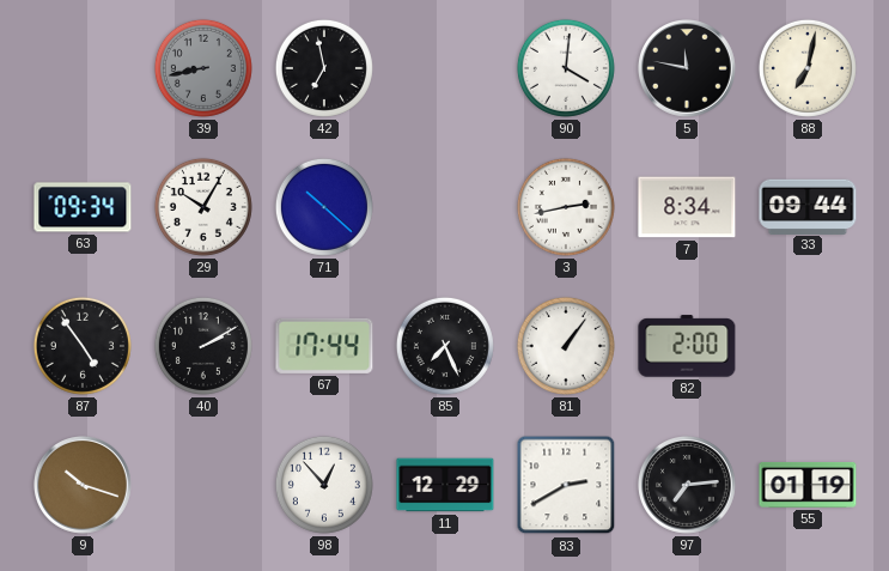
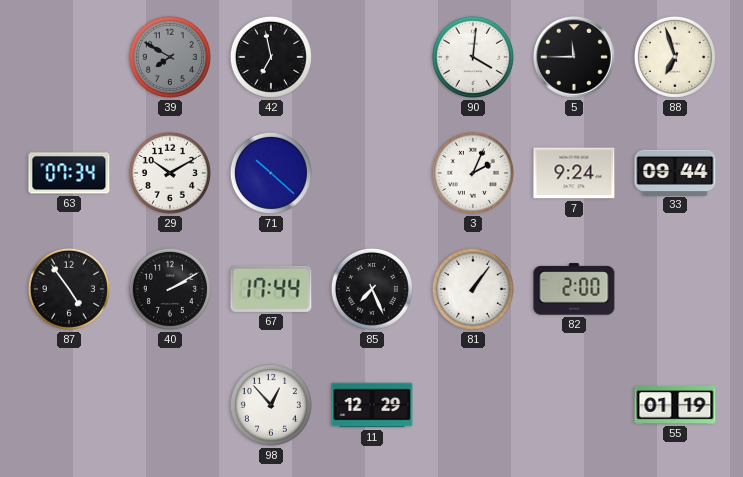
39: 8:43 -> 7:50
5: 11:47 -> 11:45
88: 7:02 -> 6:57
63: 09:34 -> 07:34
29: 10:05 -> 10:10
3: 2:43 -> 2:04
7: 8:34 -> 9:24
9: 10:18 -> none
83: 2:40 -> none
97: 7:14 -> none
